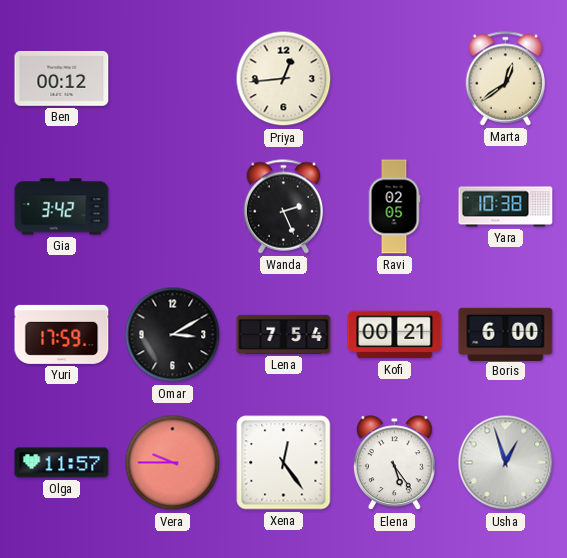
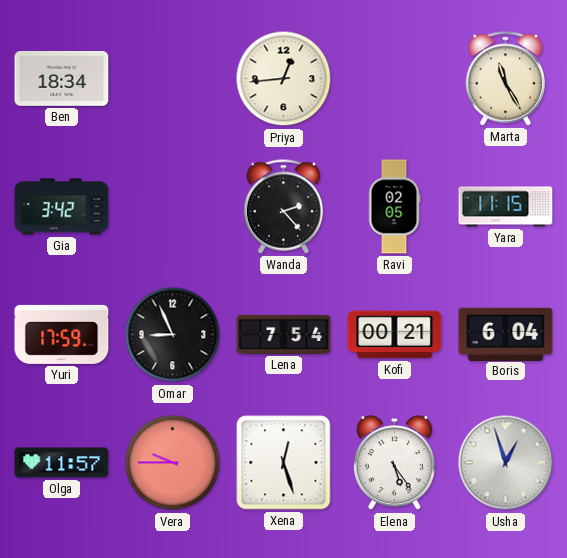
Ben: 00:12 -> 18:34
Marta: 12:39 -> 11:25
Wanda: 2:26 -> 2:23
Yara: 10:38 -> 11:15
Omar: 3:10 -> 8:56
Boris: 6:00 -> 6:04
Xena: 12:24 -> 12:27
